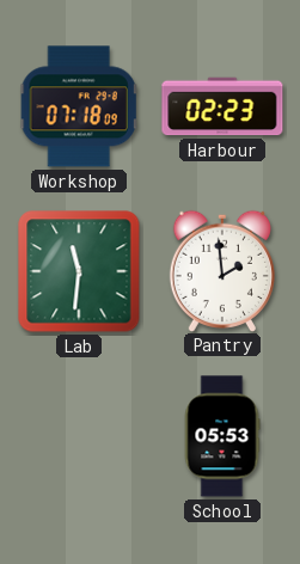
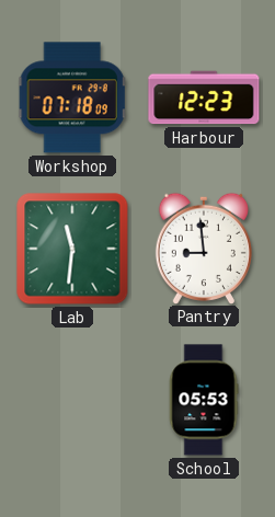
Harbour: 02:23 -> 12:23
Pantry: 1:59 -> 8:59
